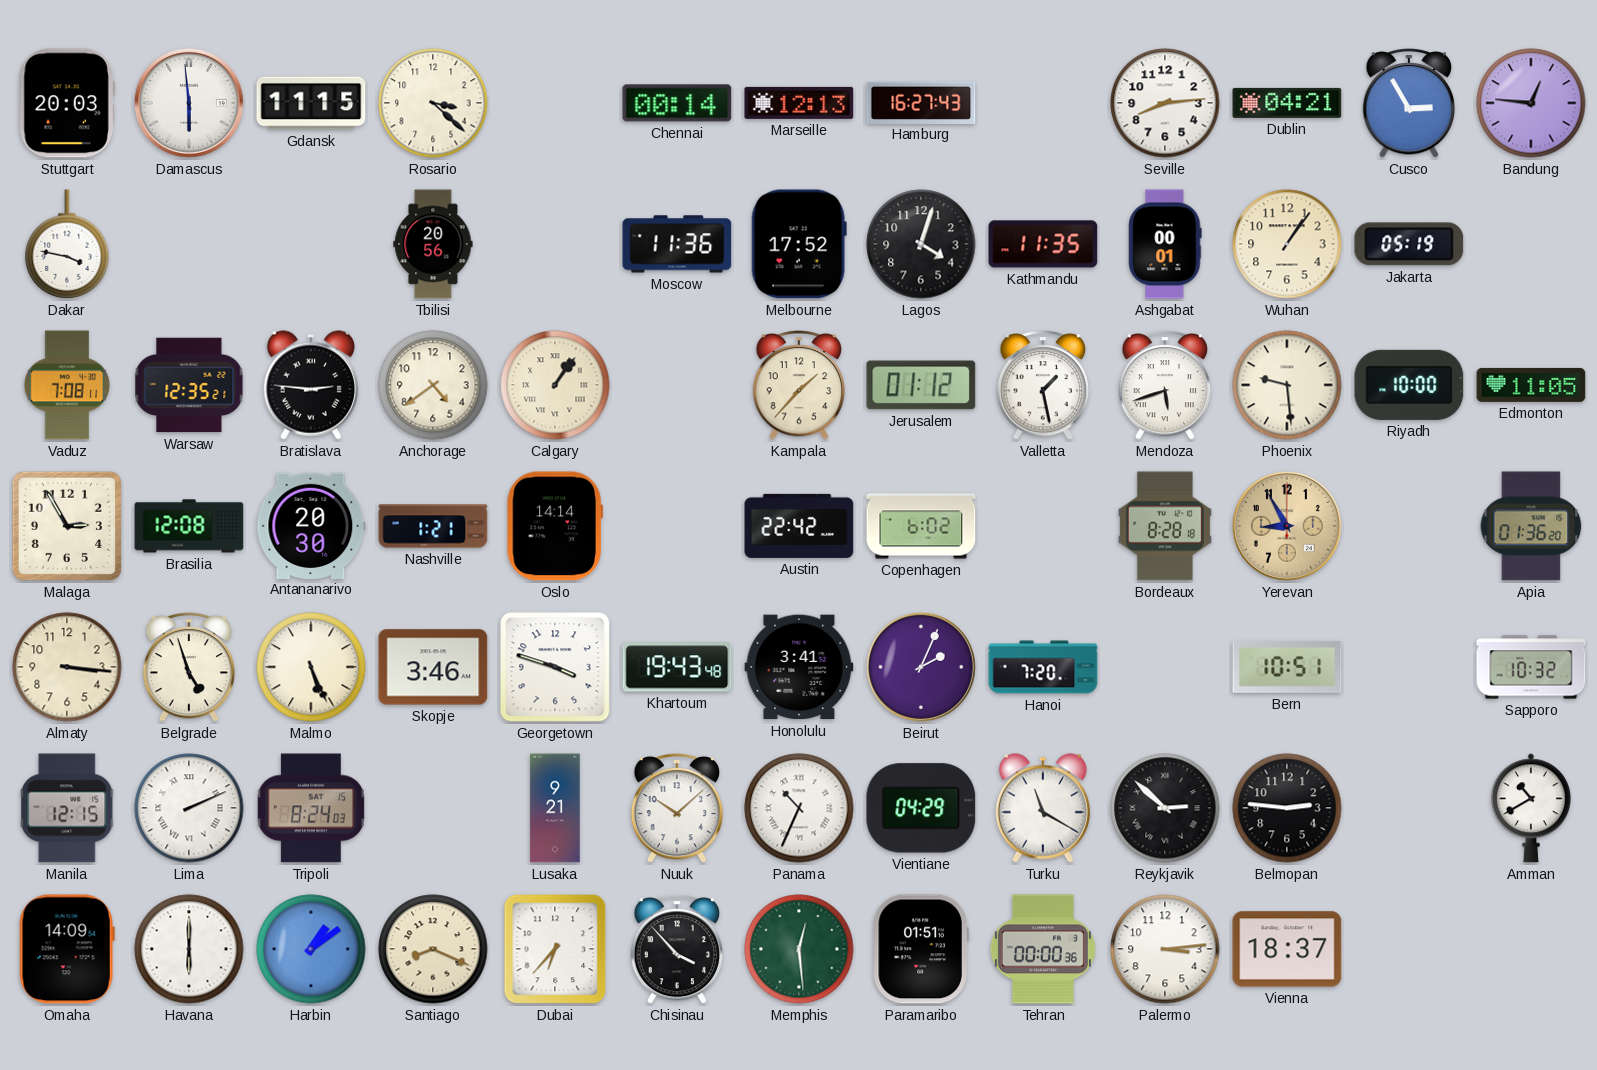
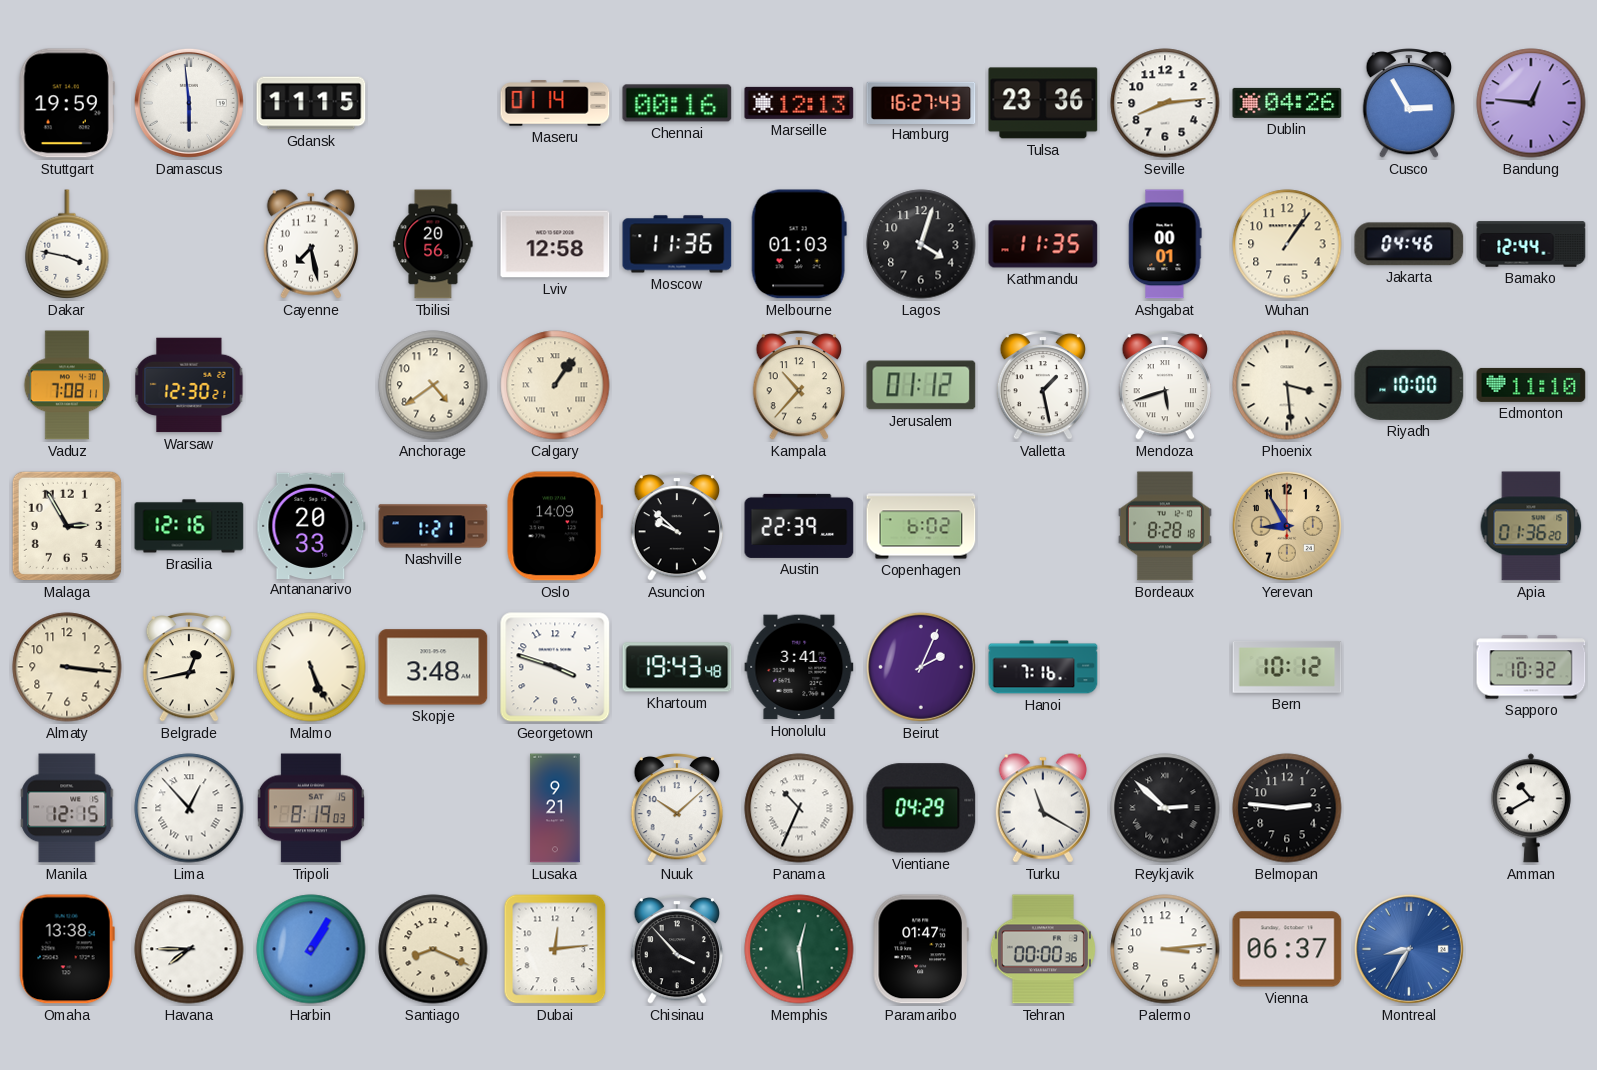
Stuttgart: 20:03 -> 19:59
Rosario: 3:22 -> none
Maseru: none -> 01:14
Chennai: 00:14 -> 00:16
Tulsa: none -> 23:36
Dublin: 04:21 -> 04:26
Cayenne: none -> 7:28
Lviv: none -> 12:58
Melbourne: 17:52 -> 01:03
Jakarta: 05:19 -> 04:46
Bamako: none -> 12:44
Warsaw: 12:35 -> 12:30
Bratislava: 2:46 -> none
Kampala: 1:37 -> 10:37
Phoenix: 9:29 -> 3:29
Edmonton: 11:05 -> 11:10
Brasilia: 12:08 -> 12:16
Antananarivo: 20:30 -> 20:33
Oslo: 14:14 -> 14:09
Asuncion: none -> 9:52
Austin: 22:42 -> 22:39
Belgrade: 4:57 -> 12:43
Skopje: 3:46 -> 3:48
Hanoi: 7:20 -> 7:16
Bern: 10:51 -> 10:12
Lima: 2:11 -> 12:53
Tripoli: 8:24 -> 8:19
Omaha: 14:09 -> 13:38
Havana: 6:00 -> 7:45
Harbin: 1:09 -> 1:05
Dubai: 6:37 -> 12:14
Paramaribo: 01:51 -> 01:47
Vienna: 18:37 -> 06:37
Montreal: none -> 8:35
